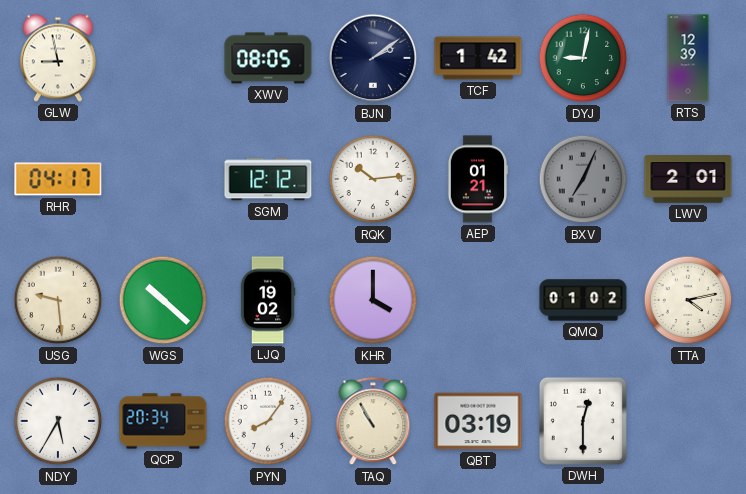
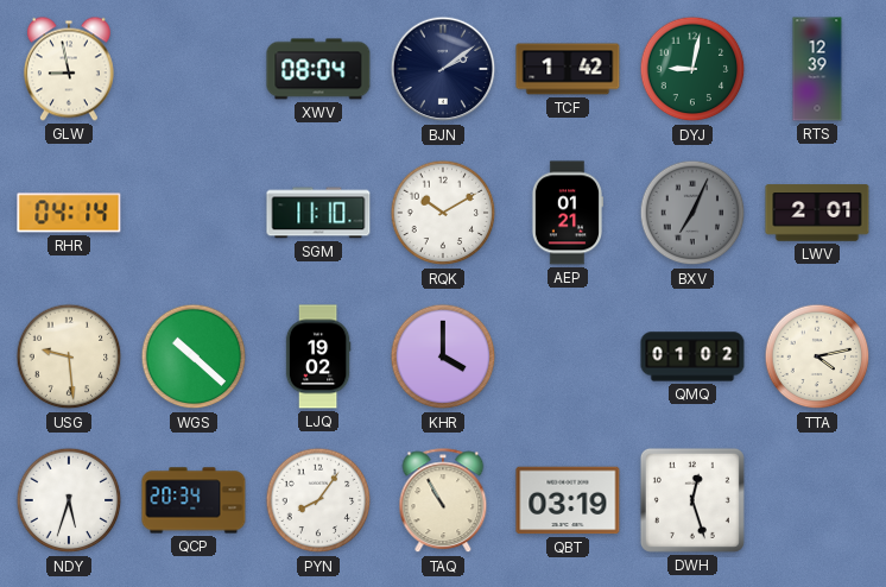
XWV: 08:05 -> 08:04
RHR: 04:17 -> 04:14
SGM: 12:12 -> 11:10
RQK: 10:14 -> 10:10
NDY: 5:35 -> 5:33
DWH: 12:30 -> 12:27
